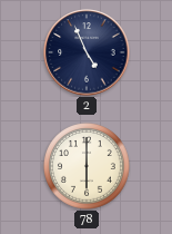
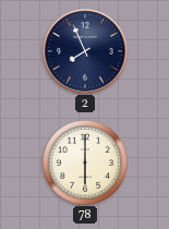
2: 4:56 -> 7:56
